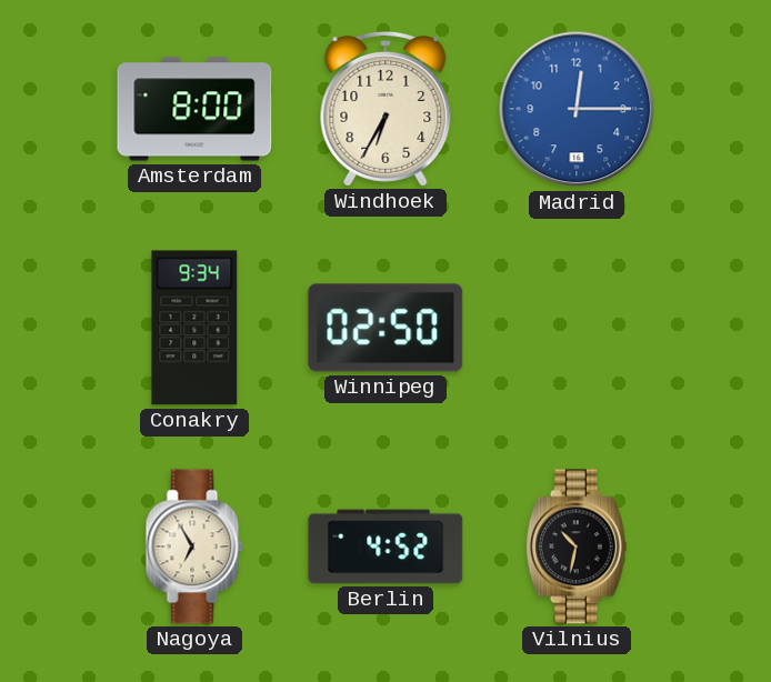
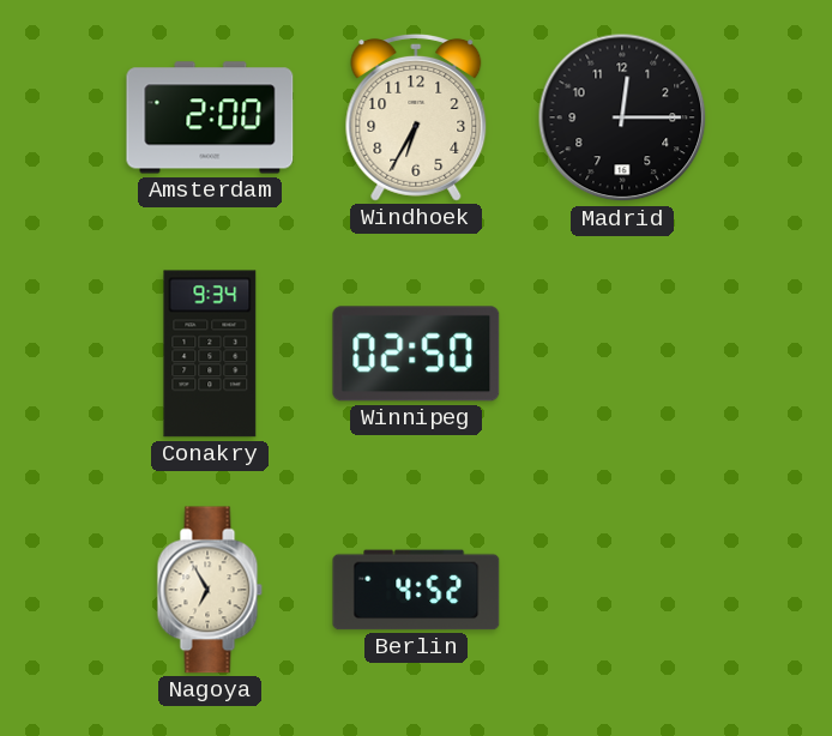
Amsterdam: 8:00 -> 2:00
Madrid dial: blue -> black
Vilnius: 10:32 -> none
